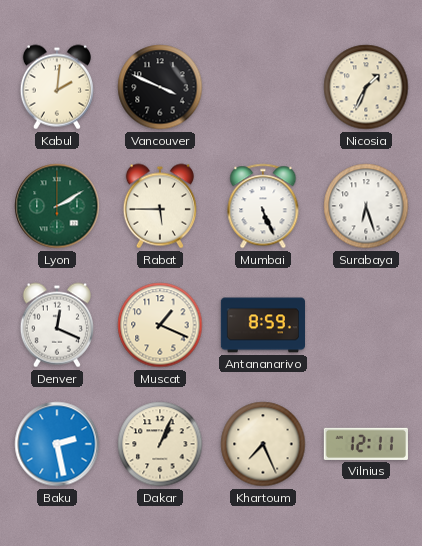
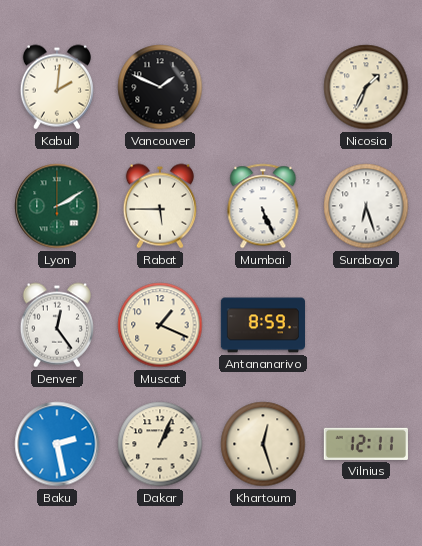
Vancouver: 3:49 -> 1:49
Denver: 12:19 -> 12:24
Khartoum: 7:26 -> 12:27
